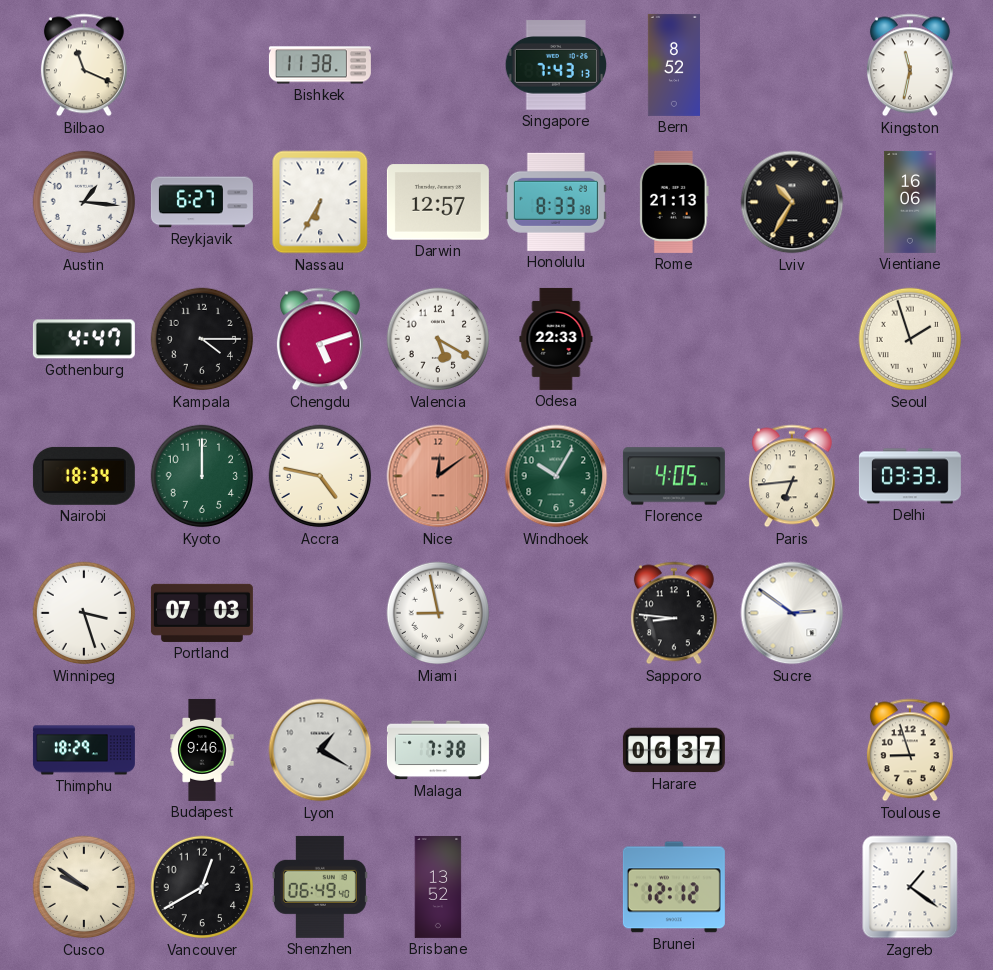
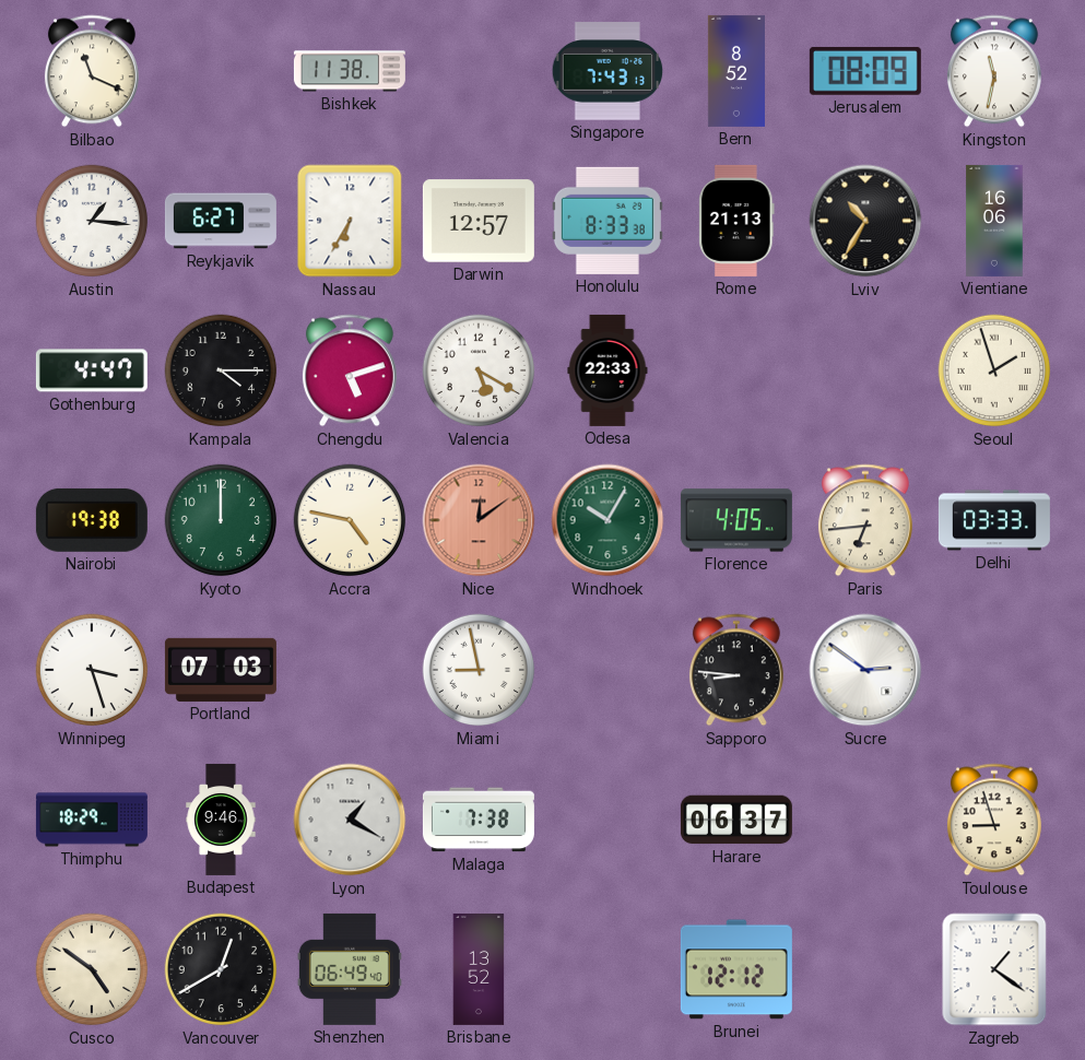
Jerusalem: none -> 08:09
Nairobi: 18:34 -> 19:38
Cusco: 9:51 -> 4:51
